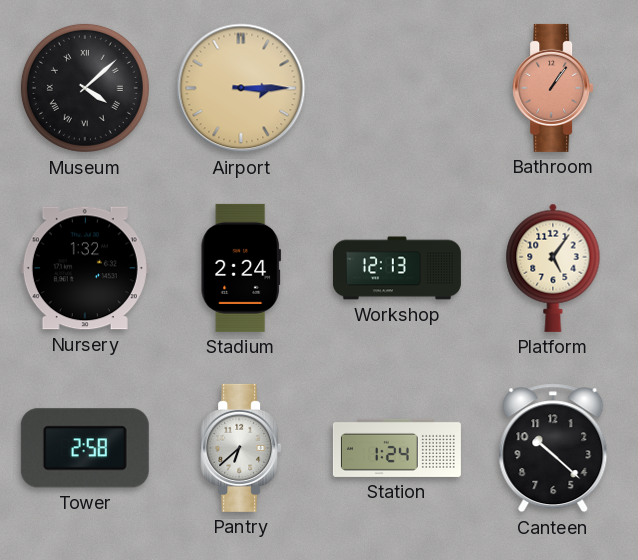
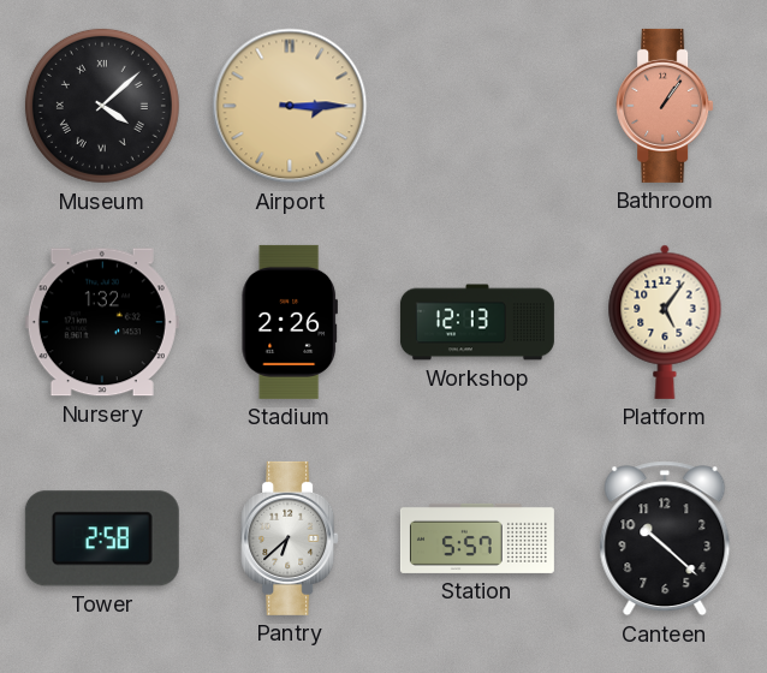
Stadium: 2:24 -> 2:26
Station: 1:24 -> 5:57
